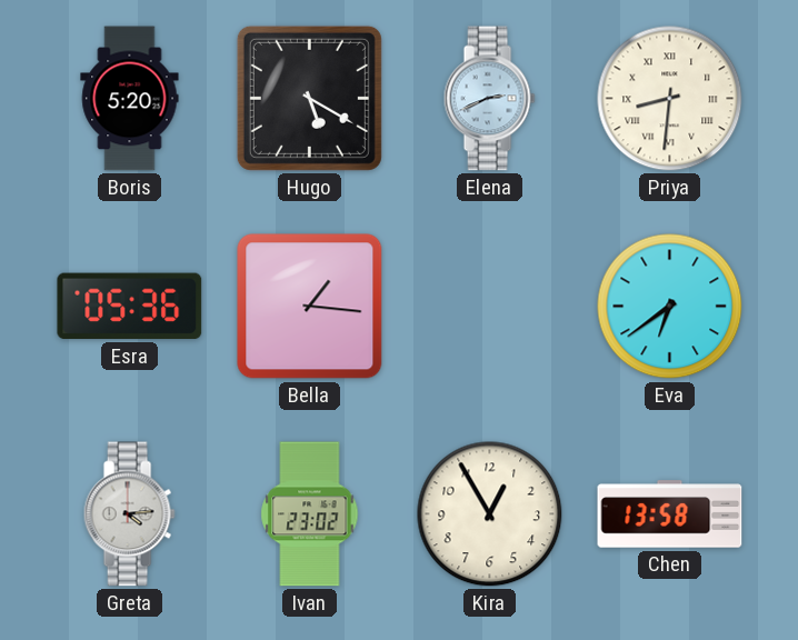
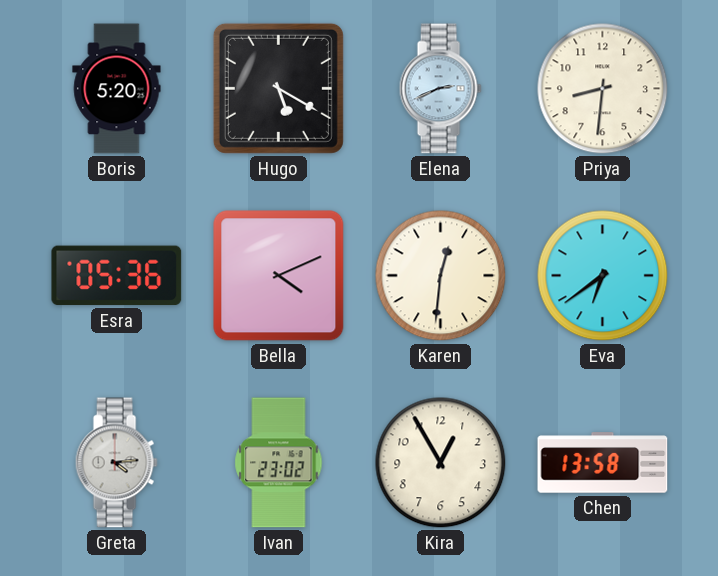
Priya numerals: Roman -> Arabic
Bella: 1:16 -> 4:11
Karen: none -> 12:31
